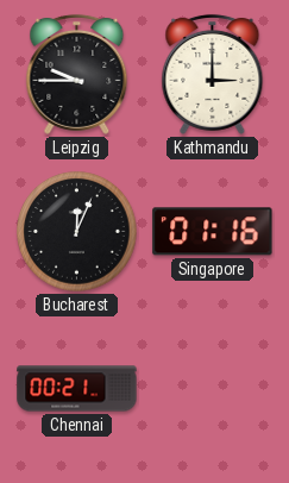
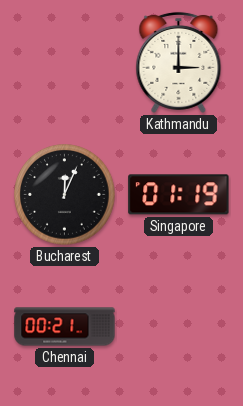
Leipzig: 9:45 -> none
Singapore: 01:16 -> 01:19
